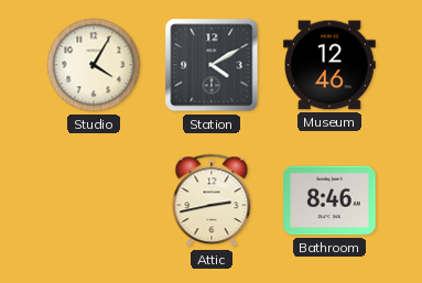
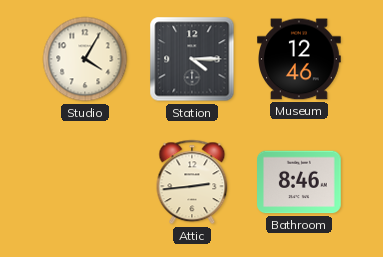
Station: 4:10 -> 4:15
Attic: 2:43 -> 2:44
